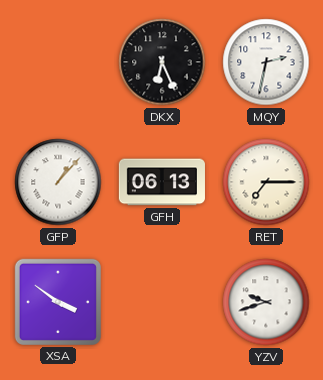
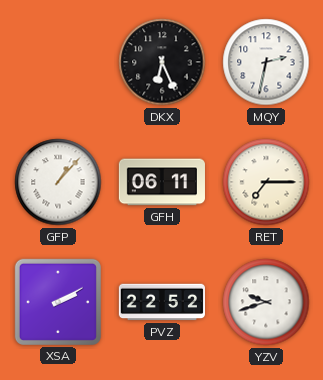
GFH: 06:13 -> 06:11
XSA: 3:51 -> 2:10
PVZ: none -> 22:52
